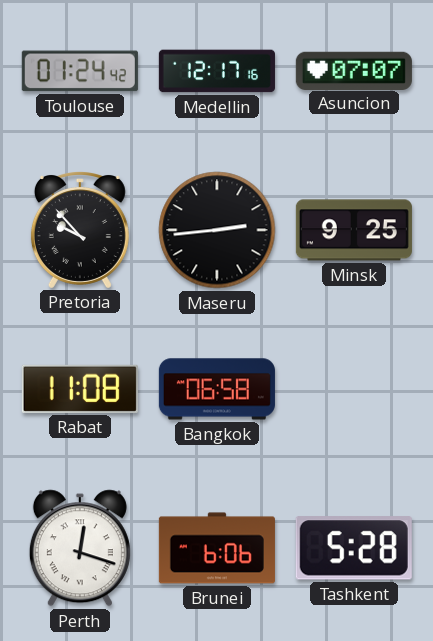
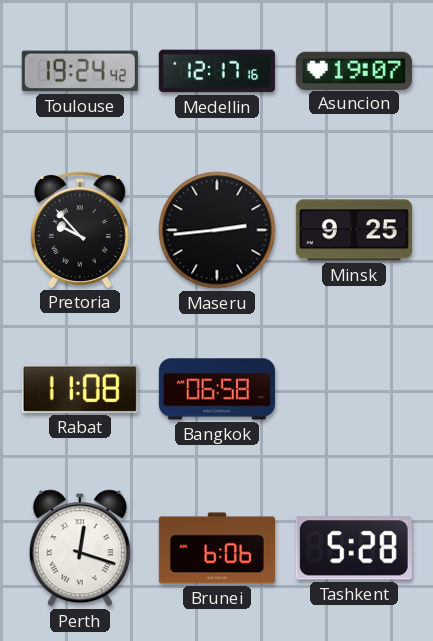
Toulouse: 01:24 -> 19:24
Asuncion: 07:07 -> 19:07
